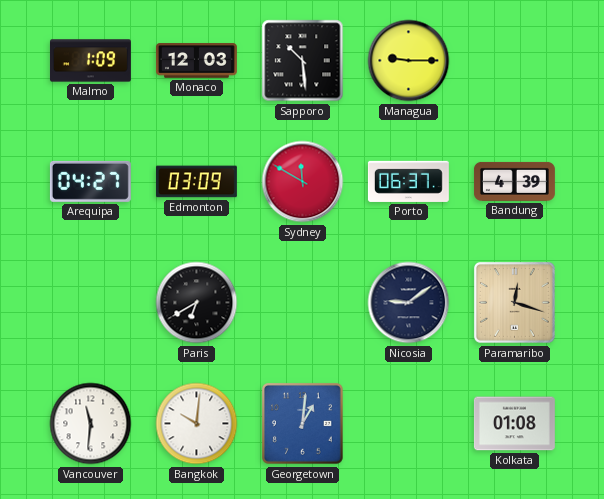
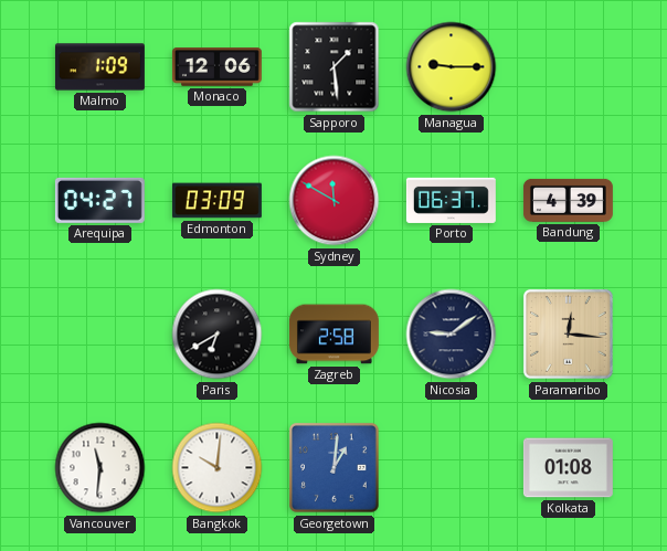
Monaco: 12:03 -> 12:06
Sapporo: 10:29 -> 1:29
Zagreb: none -> 2:58
Paramaribo: 12:18 -> 12:16
